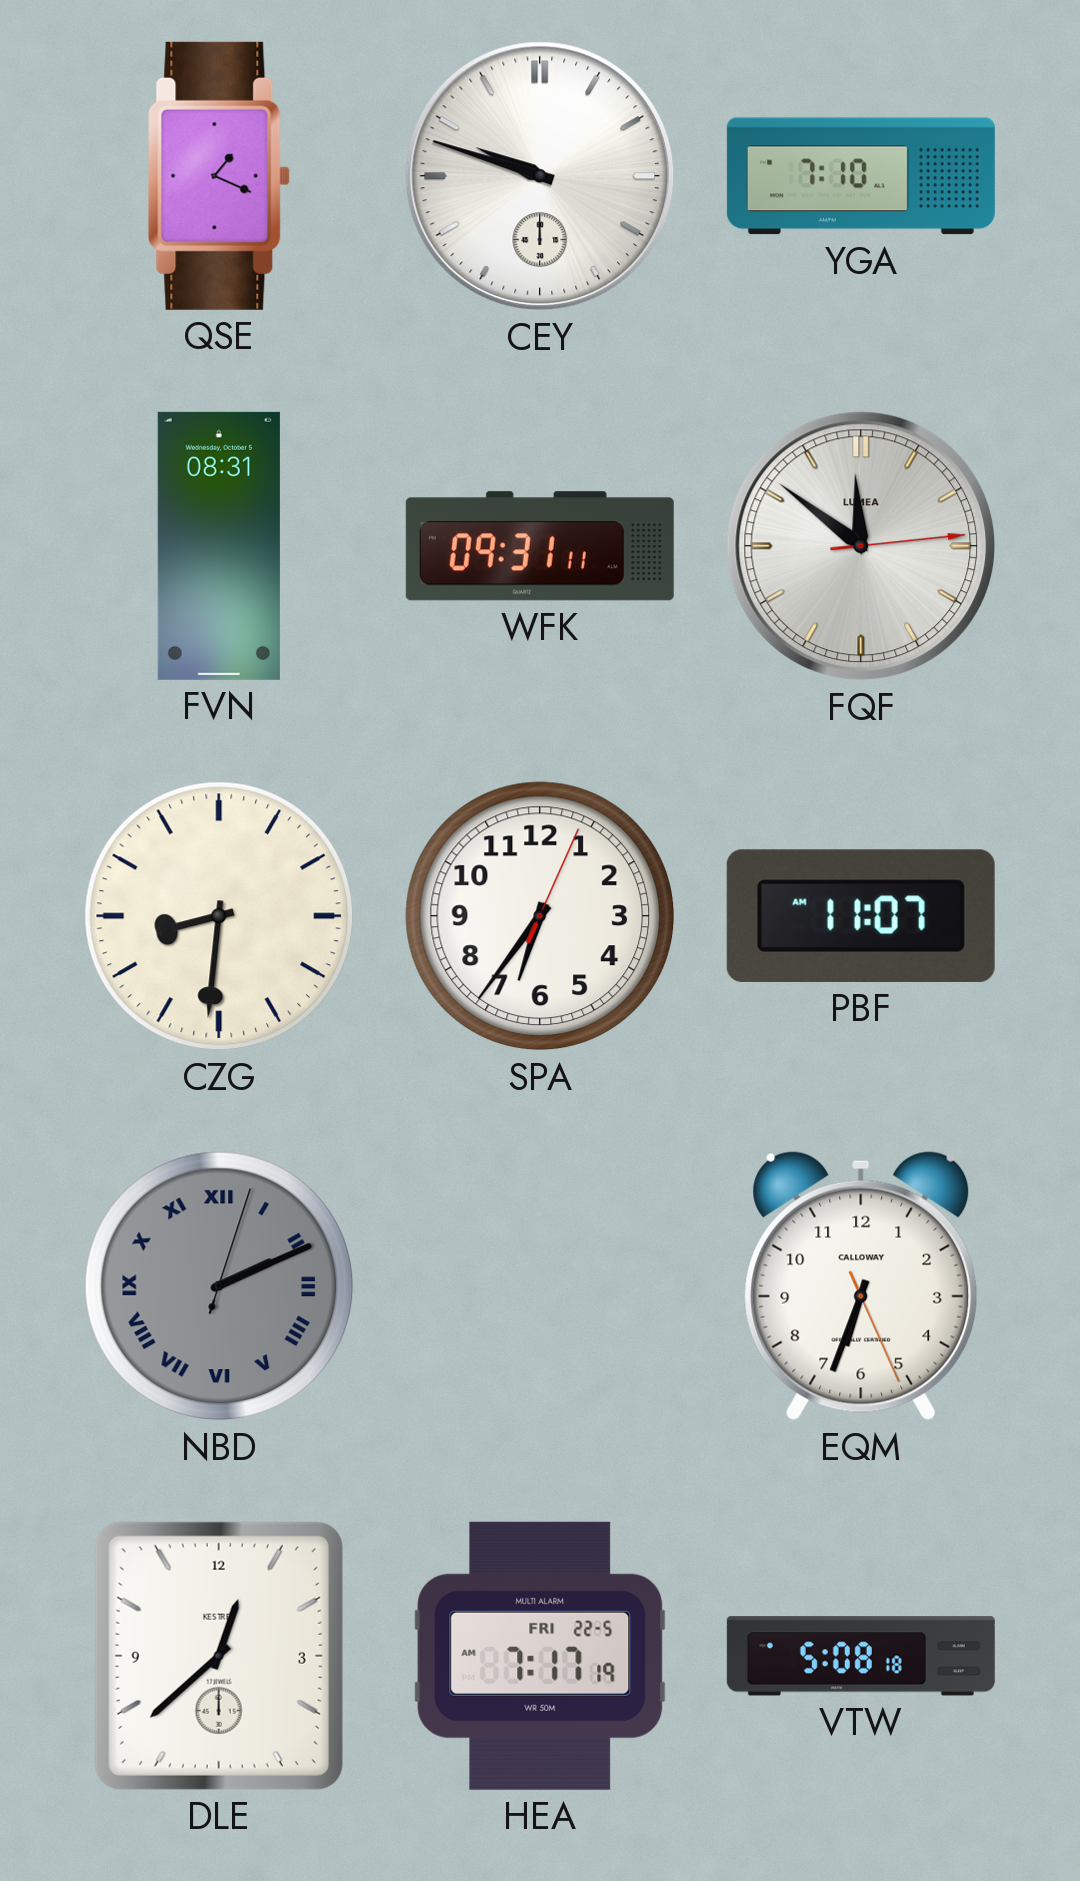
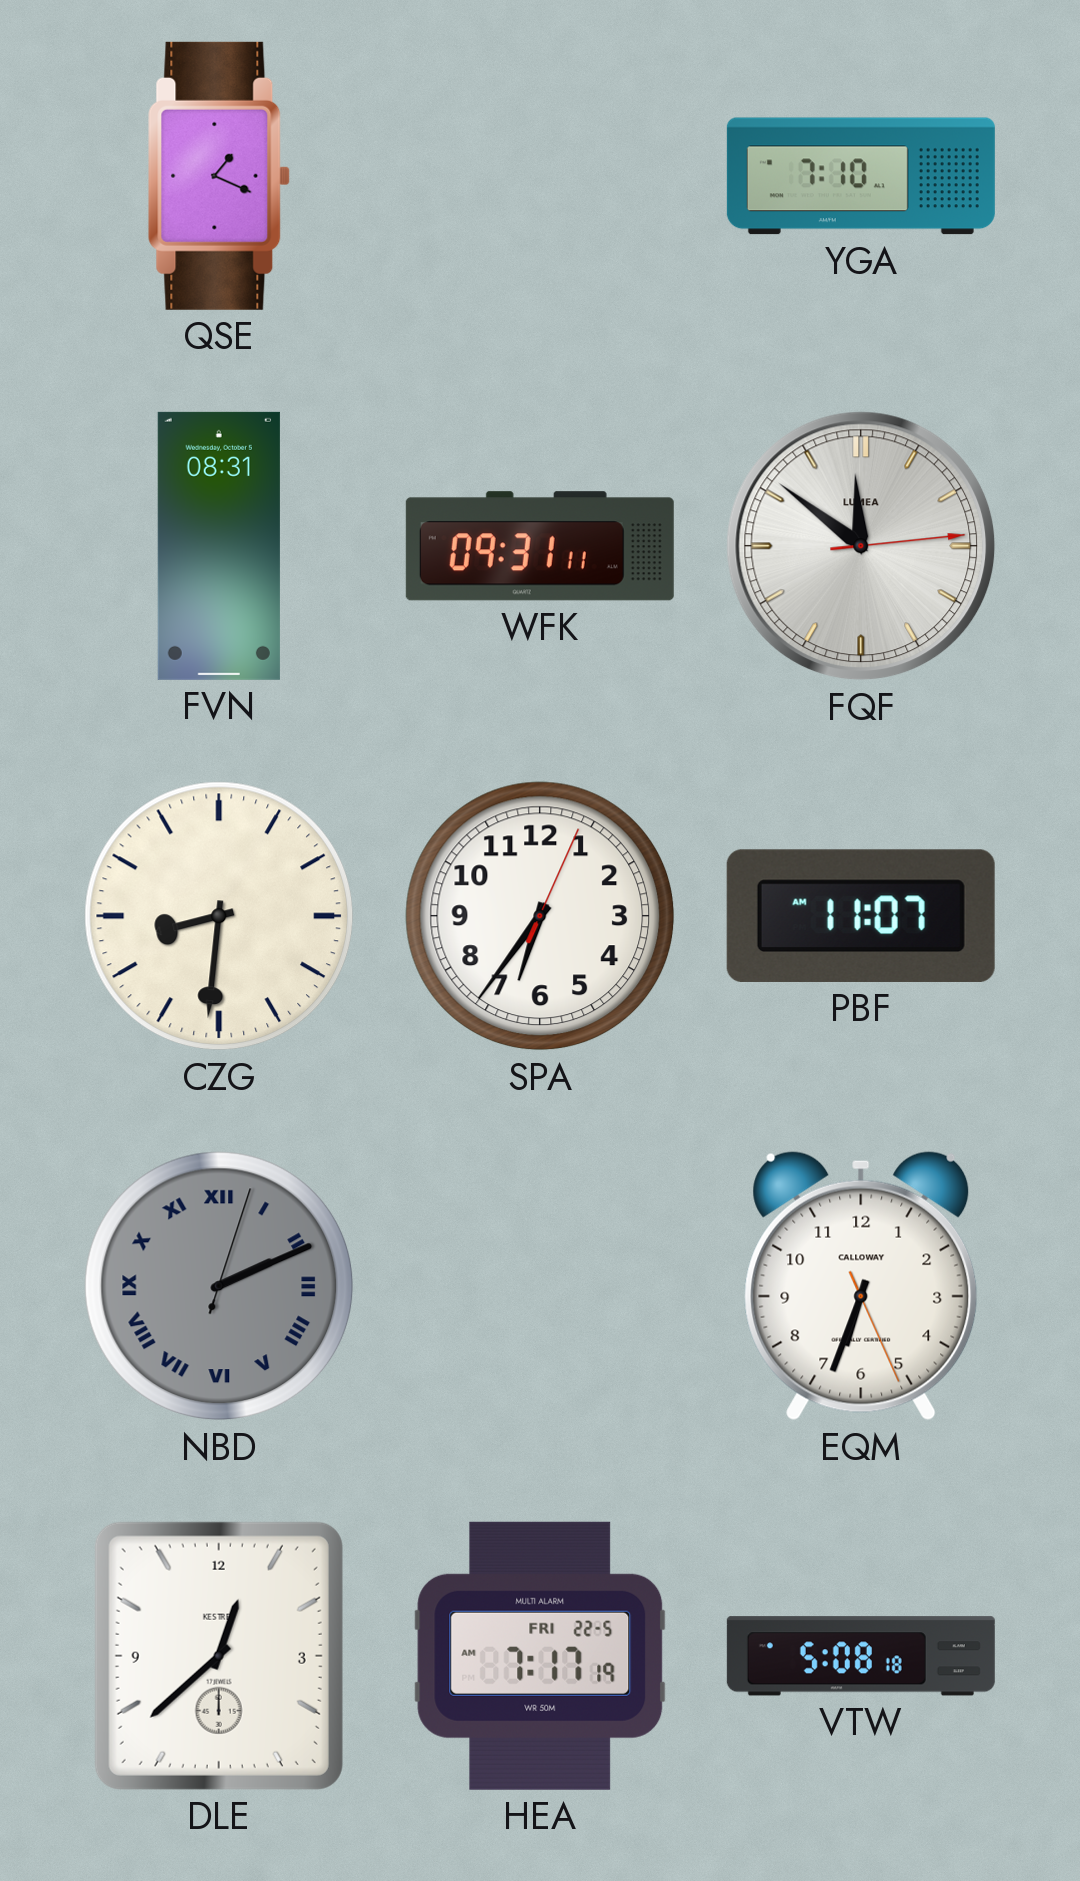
CEY: 9:48 -> none
